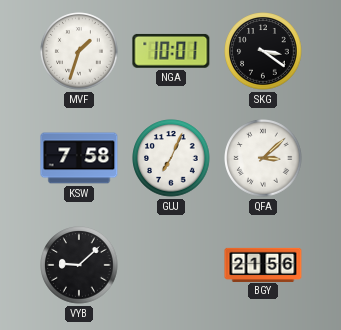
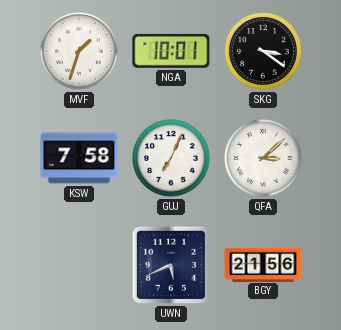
VYB: 9:08 -> none
UWN: none -> 5:41
